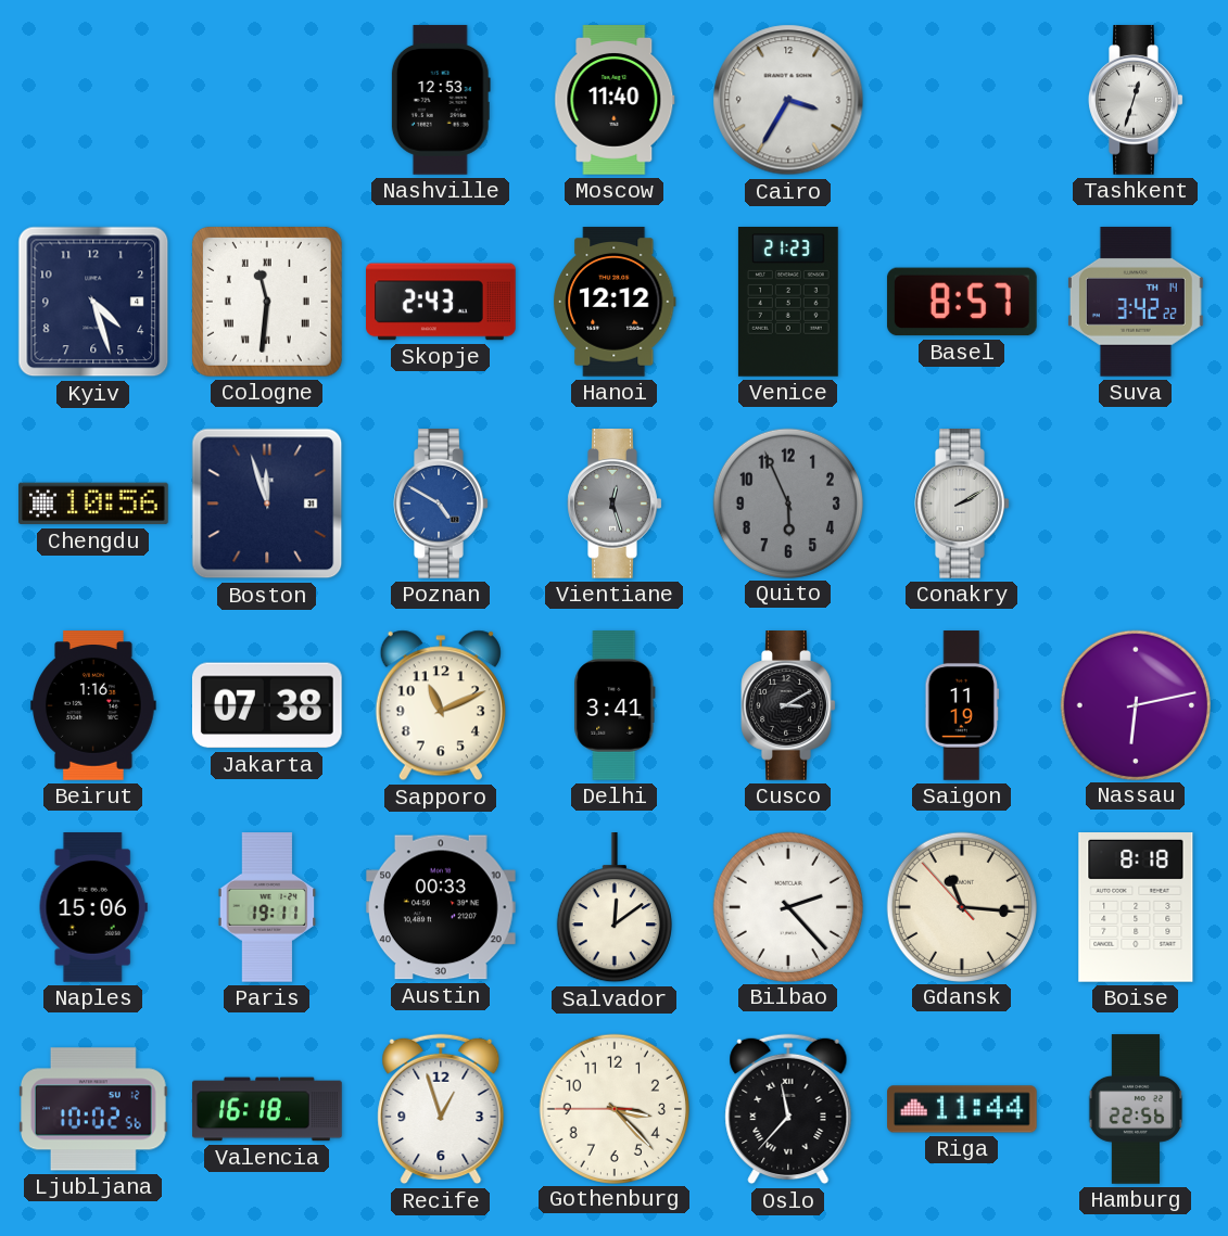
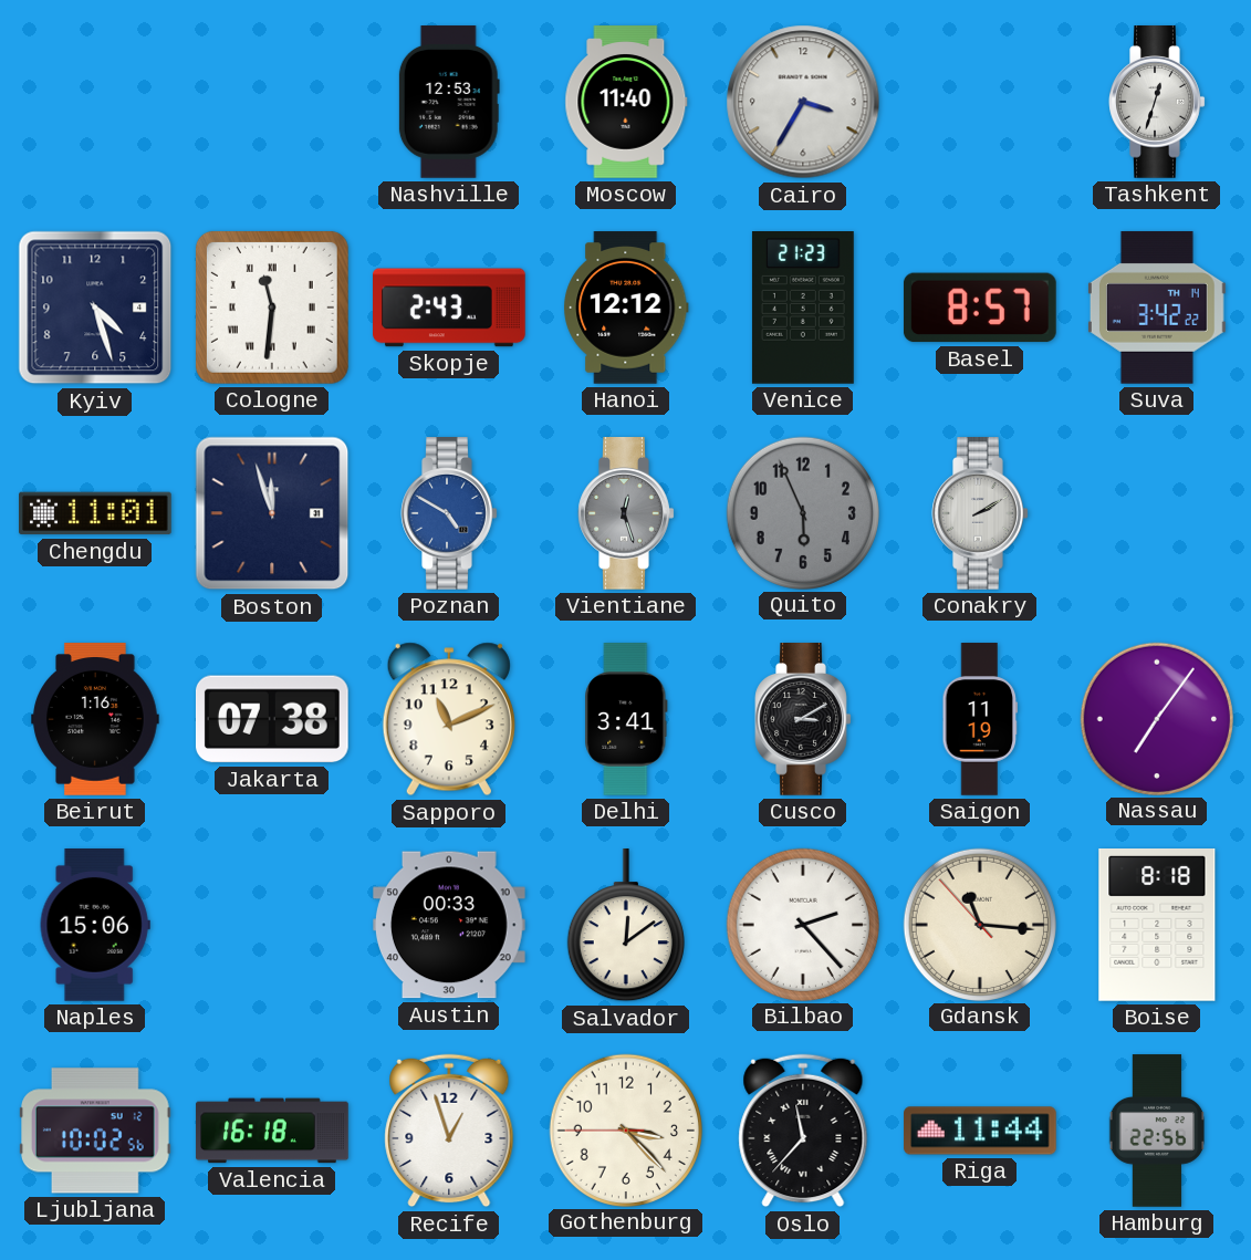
Chengdu: 10:56 -> 11:01
Nassau: 6:13 -> 7:06
Paris: 19:11 -> none
